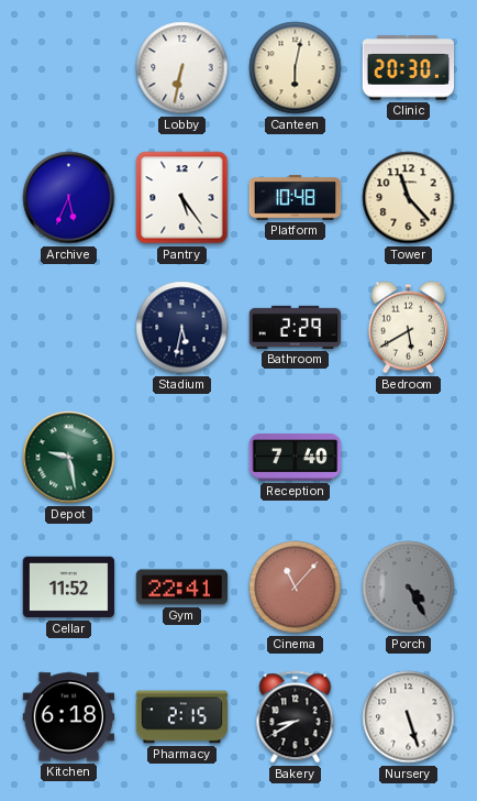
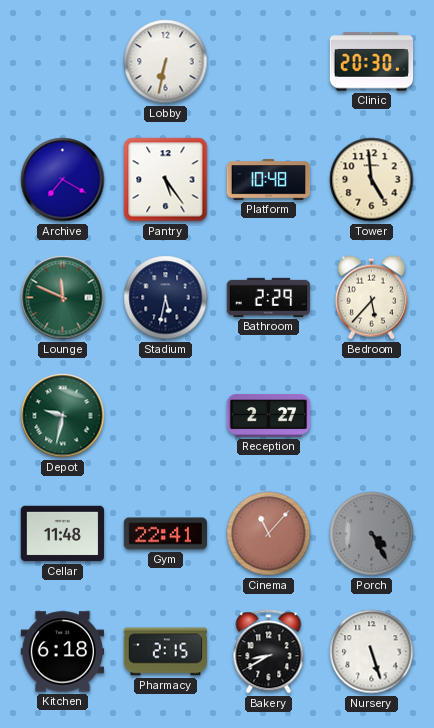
Canteen: 6:02 -> none
Archive: 5:34 -> 7:20
Tower: 11:23 -> 4:59
Lounge: none -> 11:49
Bedroom: 5:40 -> 5:37
Depot: 9:28 -> 9:32
Reception: 7:40 -> 2:27
Cellar: 11:52 -> 11:48
